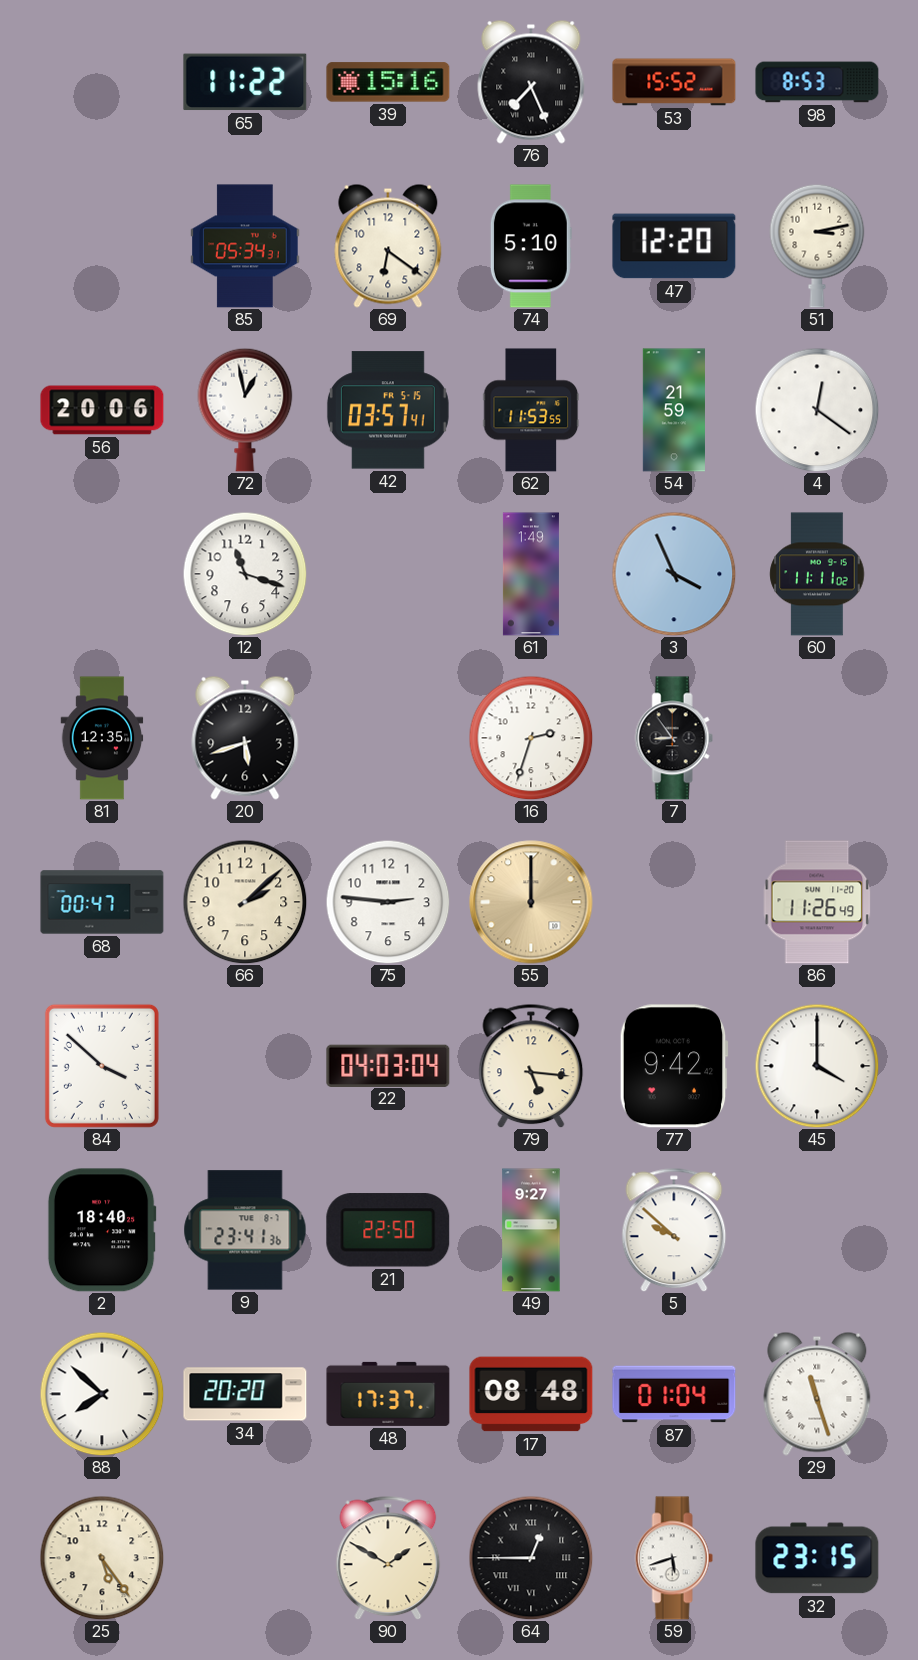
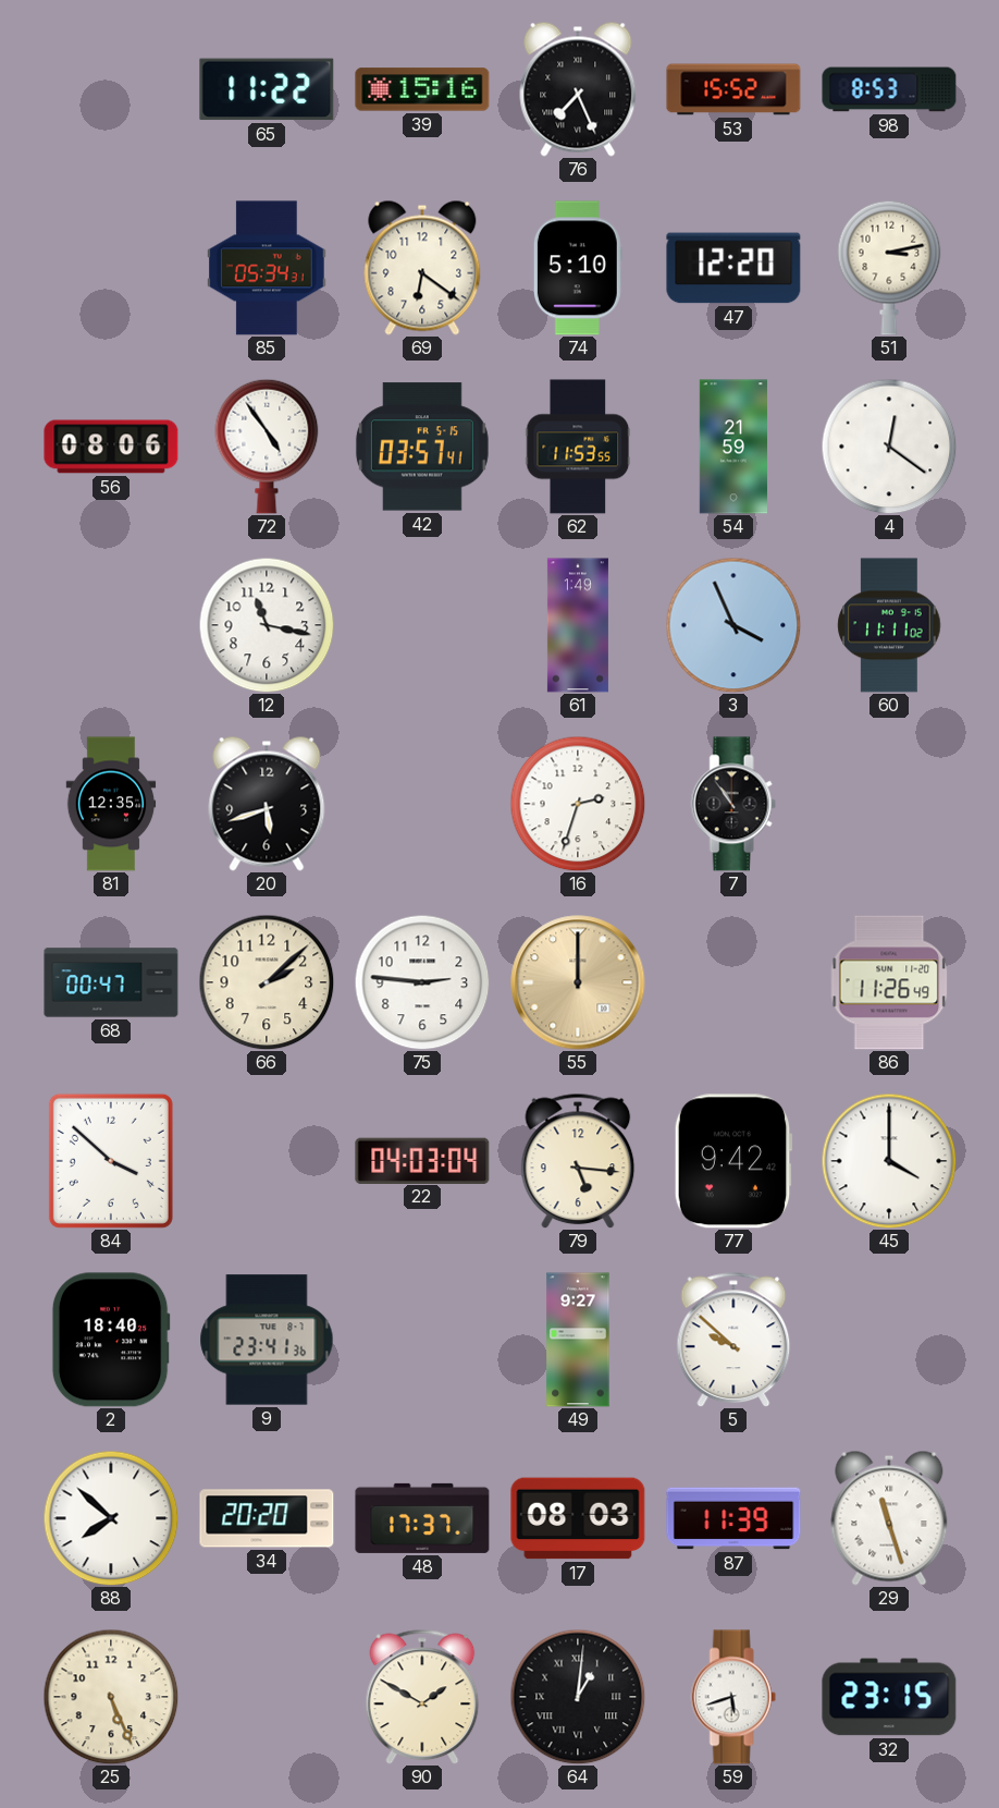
56: 20:06 -> 08:06
72: 12:58 -> 4:54
12: 11:18 -> 11:17
7: 8:54 -> 10:54
21: 22:50 -> none
17: 08:48 -> 08:03
87: 01:04 -> 11:39
25: 5:24 -> 5:26
64: 12:45 -> 1:01
